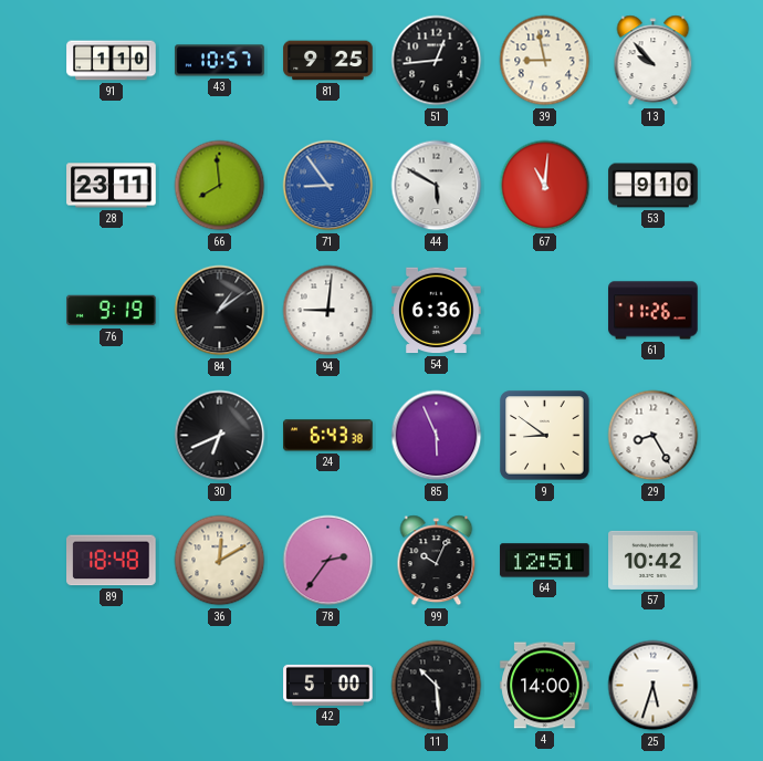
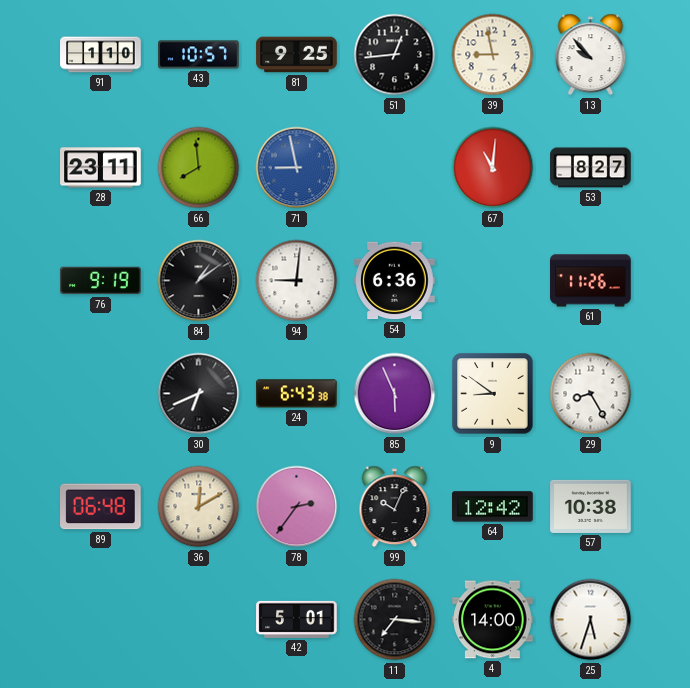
71: 8:54 -> 8:58
44: 5:50 -> none
53: 9:10 -> 8:27
89: 18:48 -> 06:48
64: 12:51 -> 12:42
57: 10:42 -> 10:38
42: 5:00 -> 5:01
11: 10:29 -> 7:16
